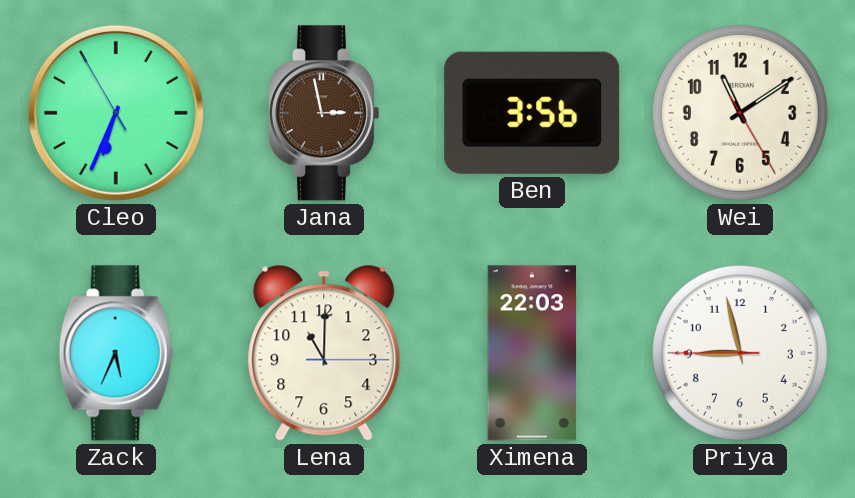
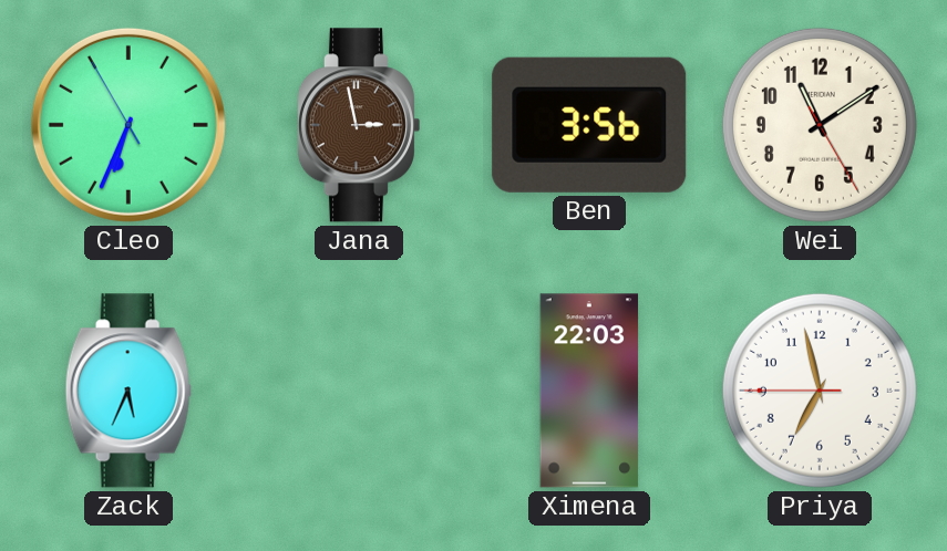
Lena: 11:00 -> none
Priya: 8:57 -> 6:57
